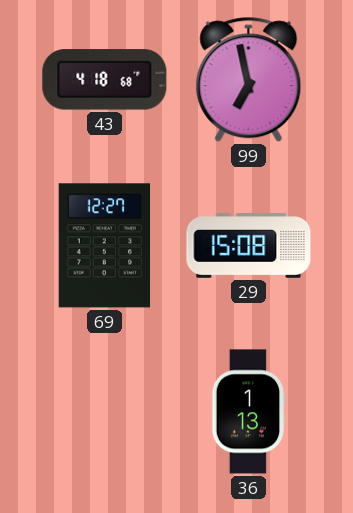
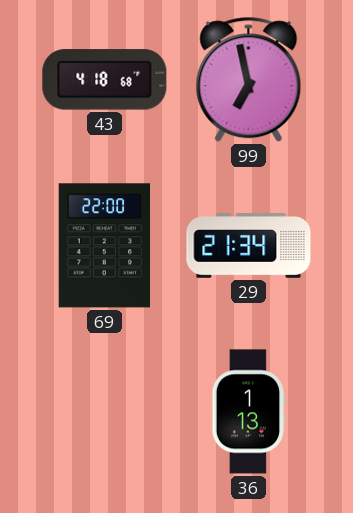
69: 12:27 -> 22:00
29: 15:08 -> 21:34
